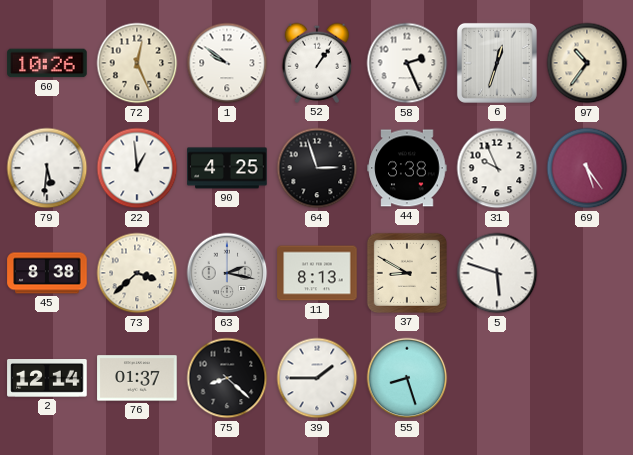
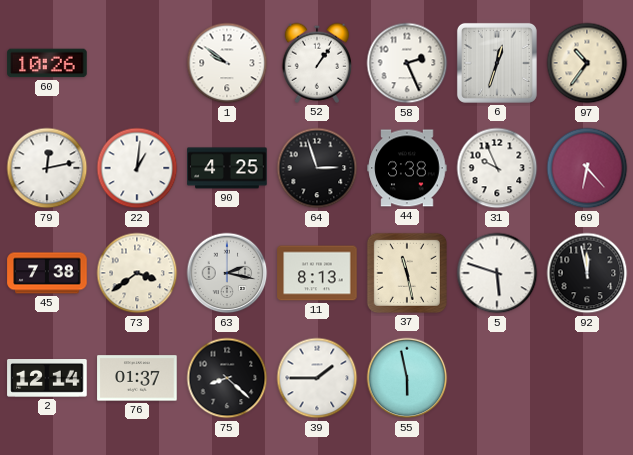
72: 12:26 -> none
79: 5:31 -> 12:13
22: 12:59 -> 1:01
69: 5:24 -> 6:23
45: 8:38 -> 7:38
73: 3:38 -> 3:39
37: 8:50 -> 11:28
92: none -> 11:58
55: 8:27 -> 5:58
